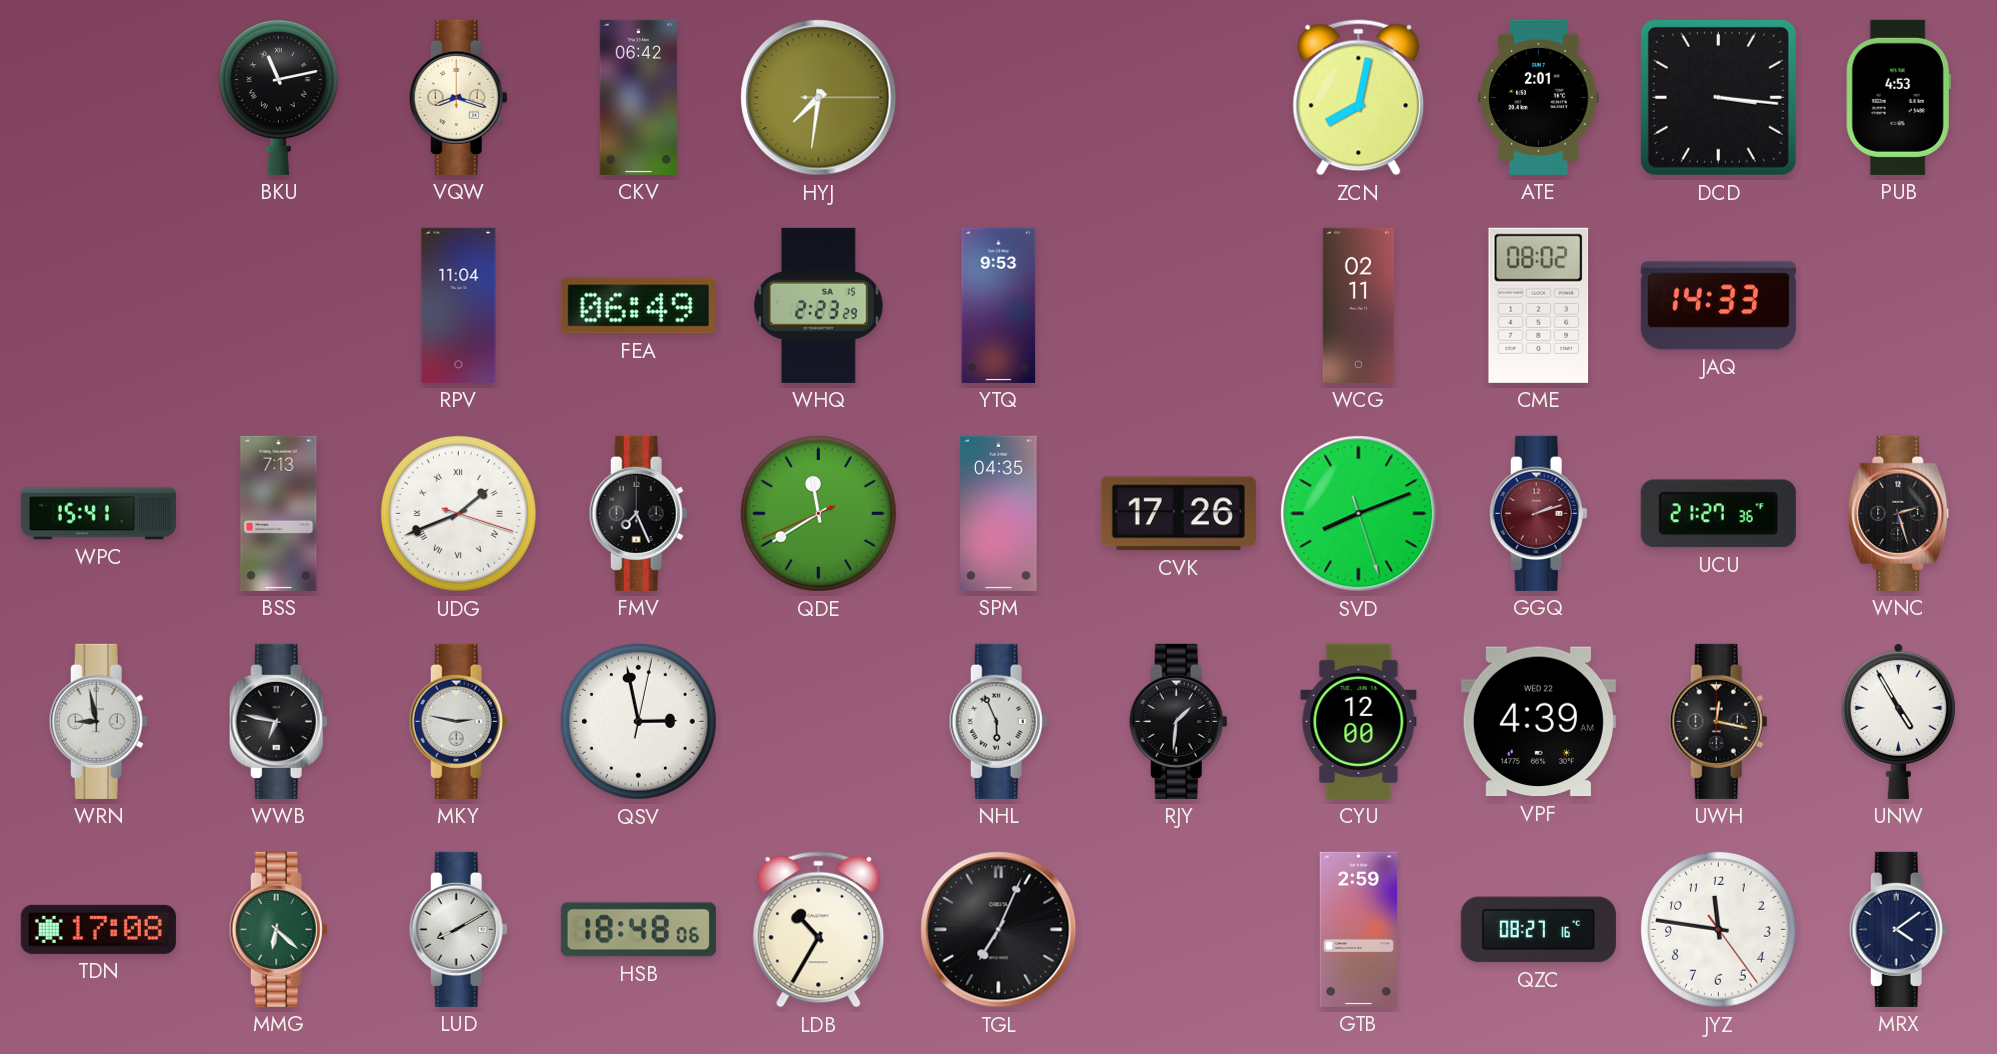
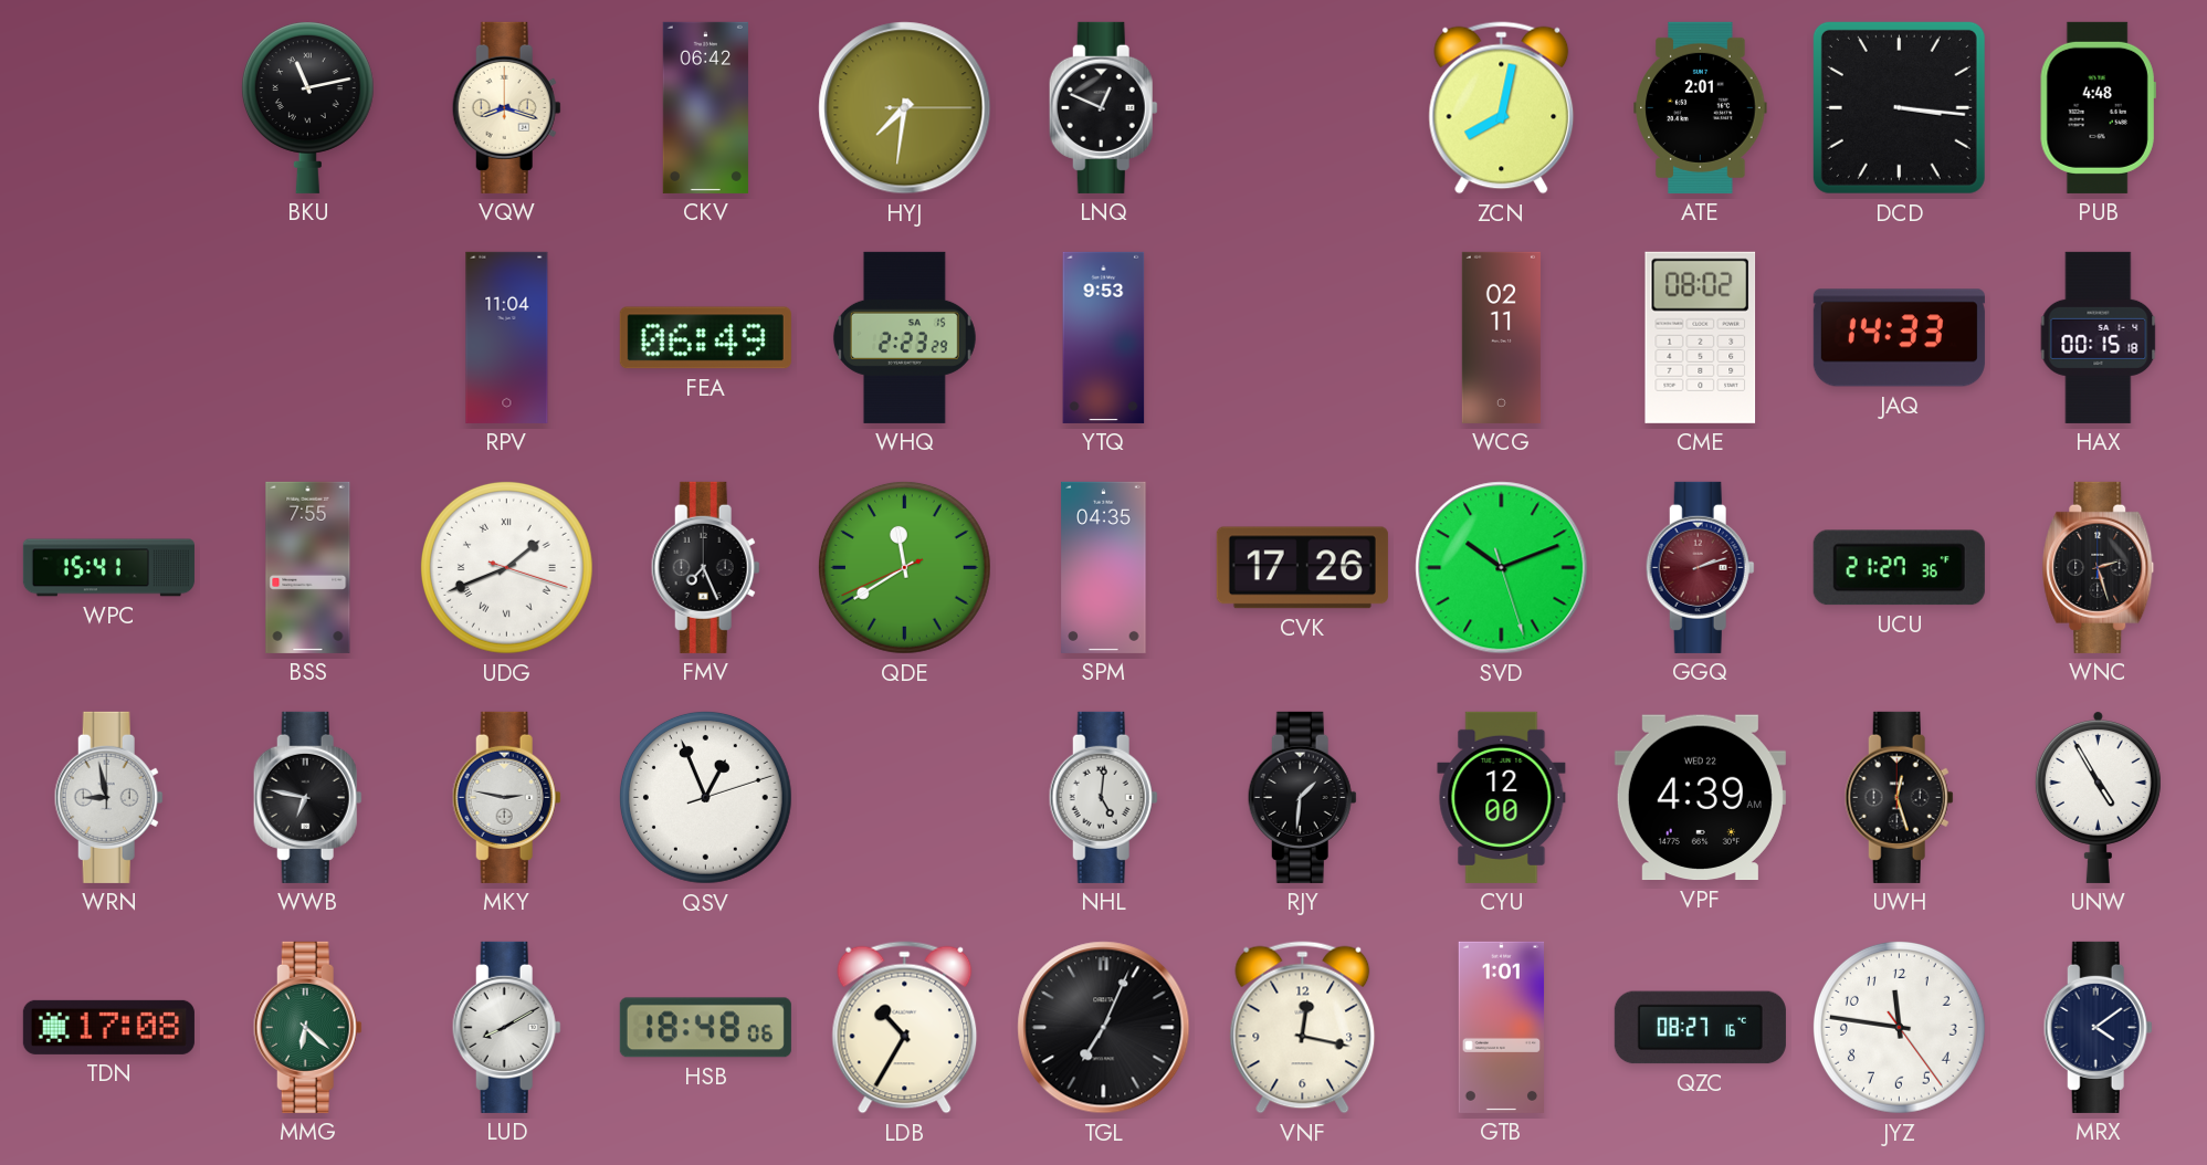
LNQ: none -> 12:49
PUB: 4:53 -> 4:48
HAX: none -> 00:15
BSS: 7:13 -> 7:55
SVD: 8:11 -> 10:11
QSV: 2:58 -> 12:56
NHL: 5:56 -> 5:01
UWH: 12:17 -> 12:27
VNF: none -> 12:17
GTB: 2:59 -> 1:01
